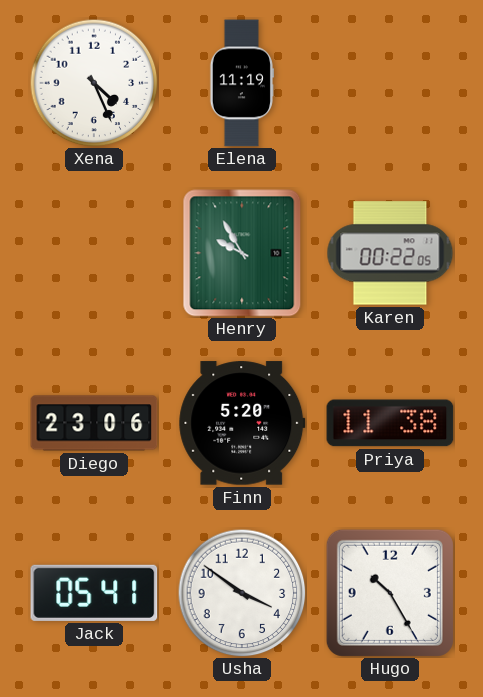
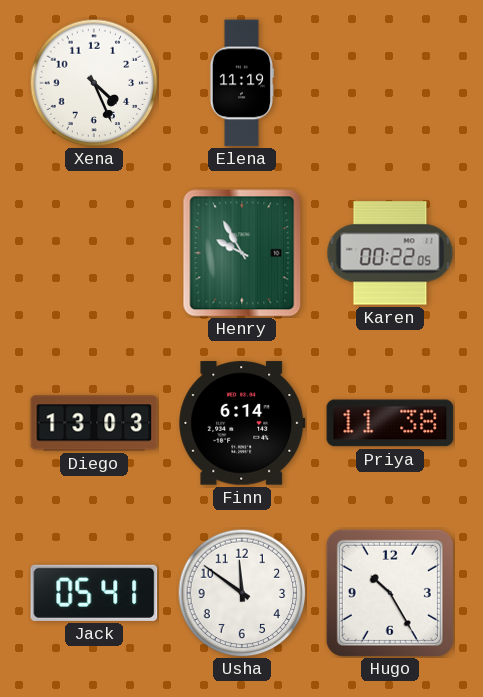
Diego: 23:06 -> 13:03
Finn: 5:20 -> 6:14
Usha: 3:51 -> 11:51
